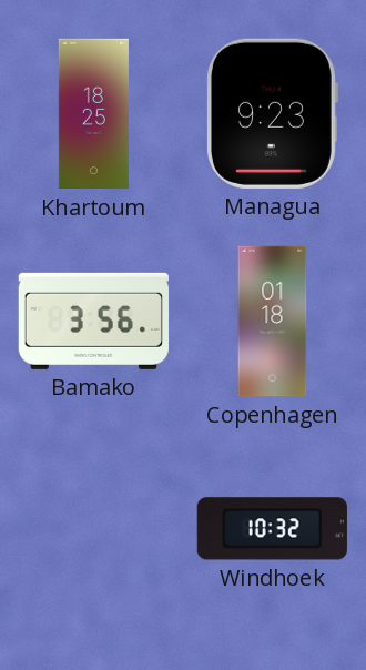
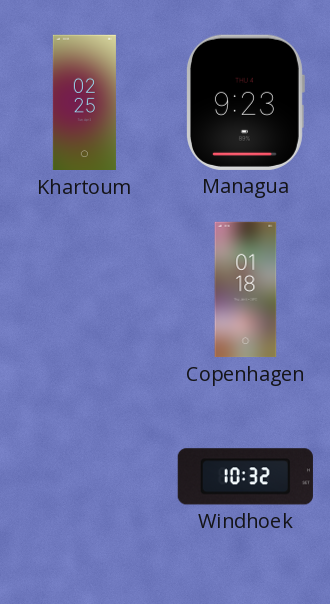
Khartoum: 18:25 -> 02:25
Bamako: 3:56 -> none
